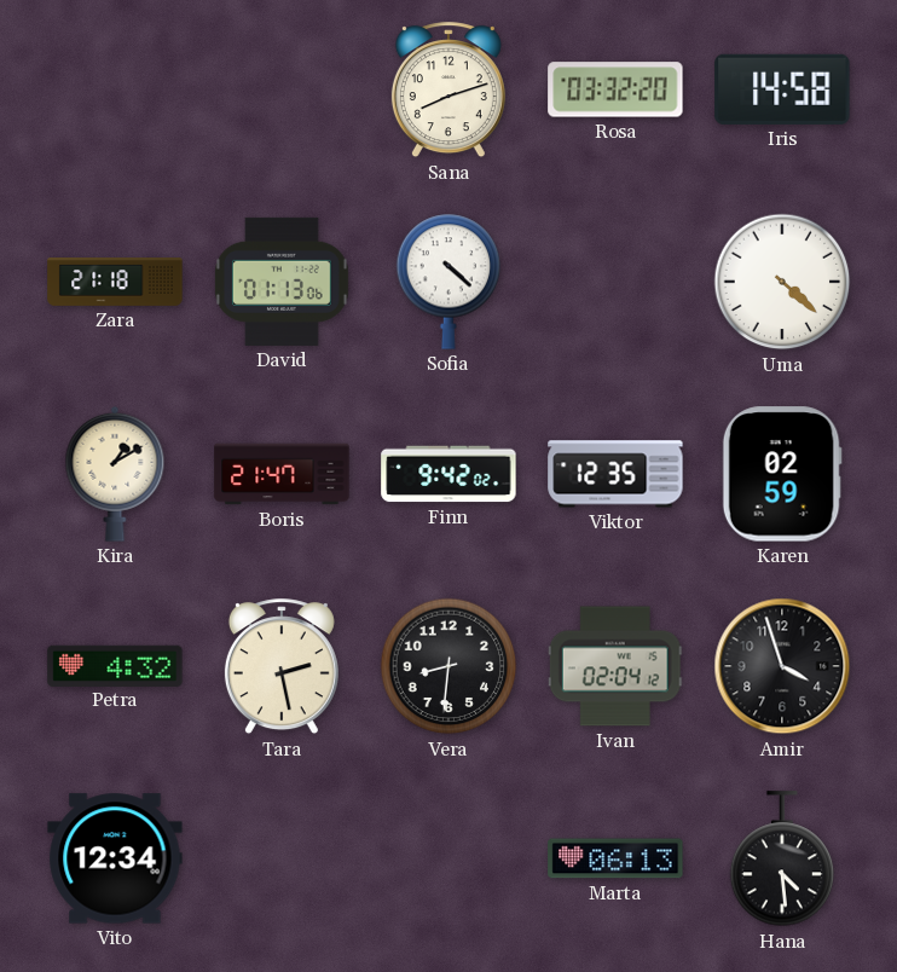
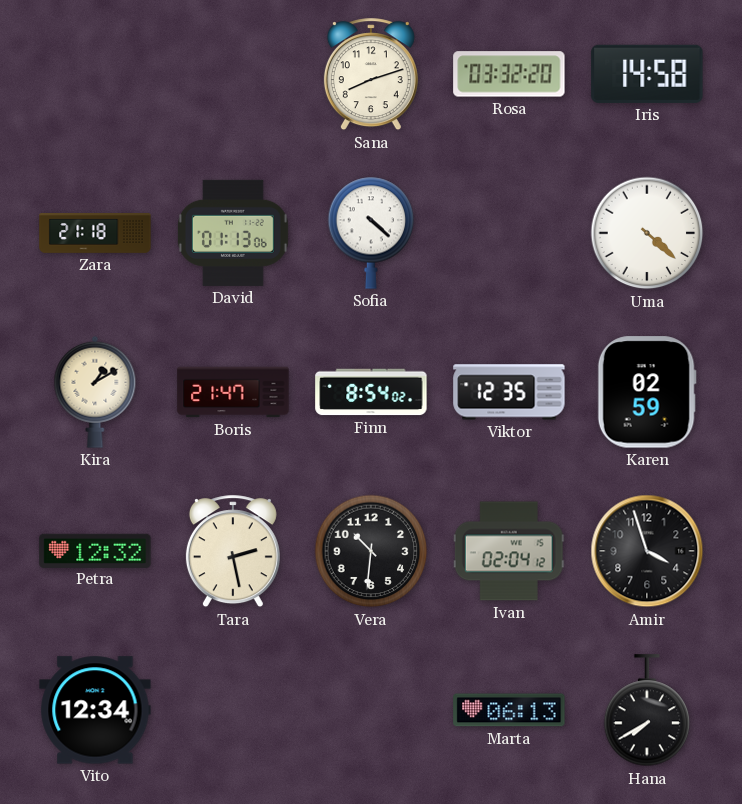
Finn: 9:42 -> 8:54
Petra: 4:32 -> 12:32
Vera: 8:31 -> 10:31
Hana: 4:29 -> 7:40
